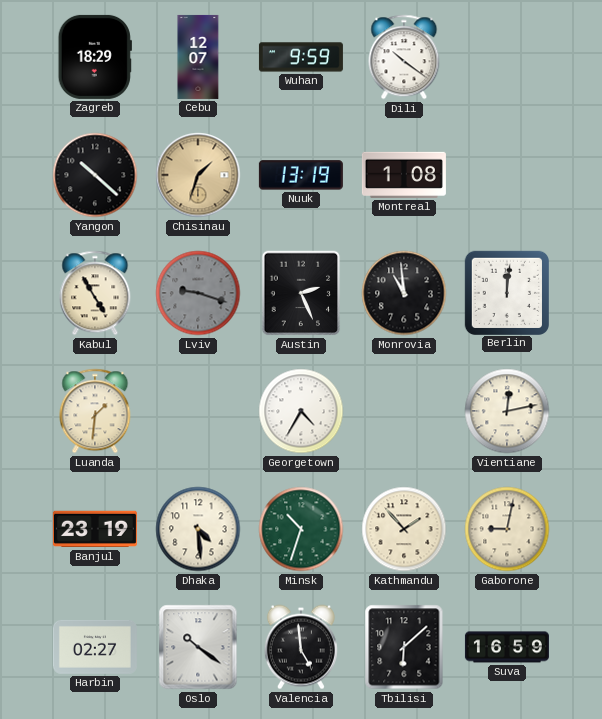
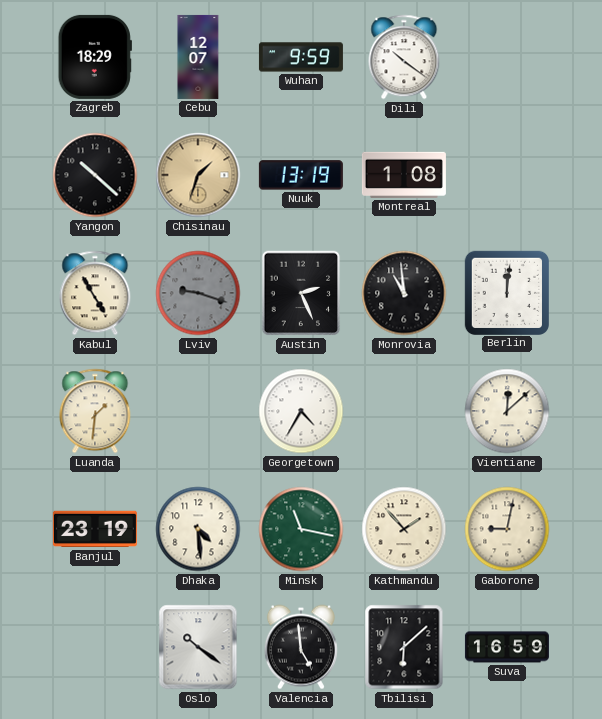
Vientiane: 12:13 -> 12:08
Minsk: 10:33 -> 11:17
Harbin: 02:27 -> none
